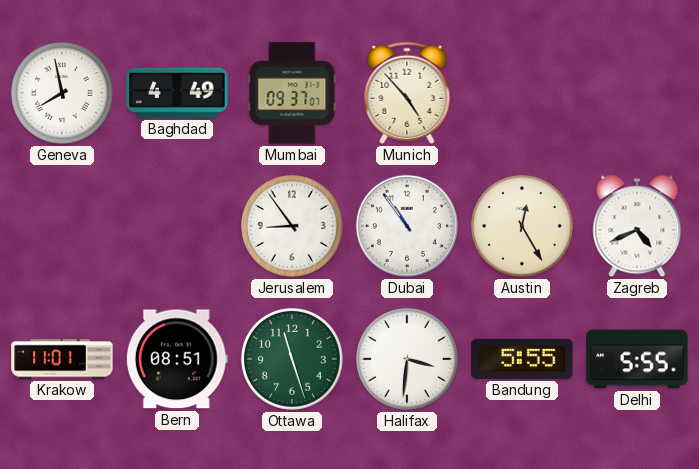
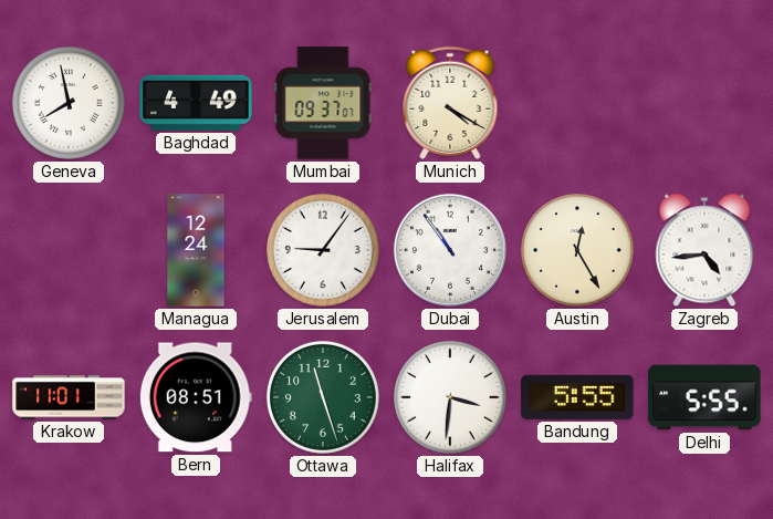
Munich: 4:53 -> 4:20
Managua: none -> 12:24
Jerusalem: 8:54 -> 9:06
Zagreb: 4:41 -> 4:44
